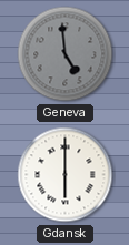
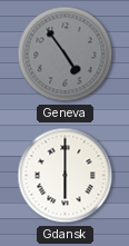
Geneva: 4:59 -> 4:54
